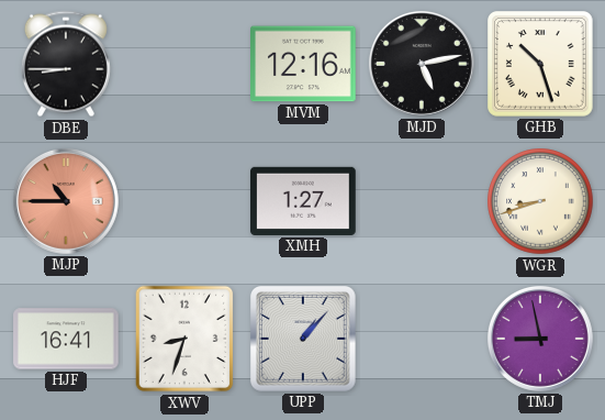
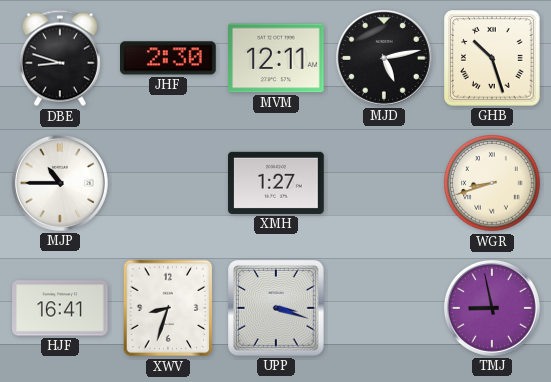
DBE: 8:45 -> 8:48
JHF: none -> 2:30
MVM: 12:16 -> 12:11
MJP dial: salmon -> white
UPP: 1:07 -> 3:18
